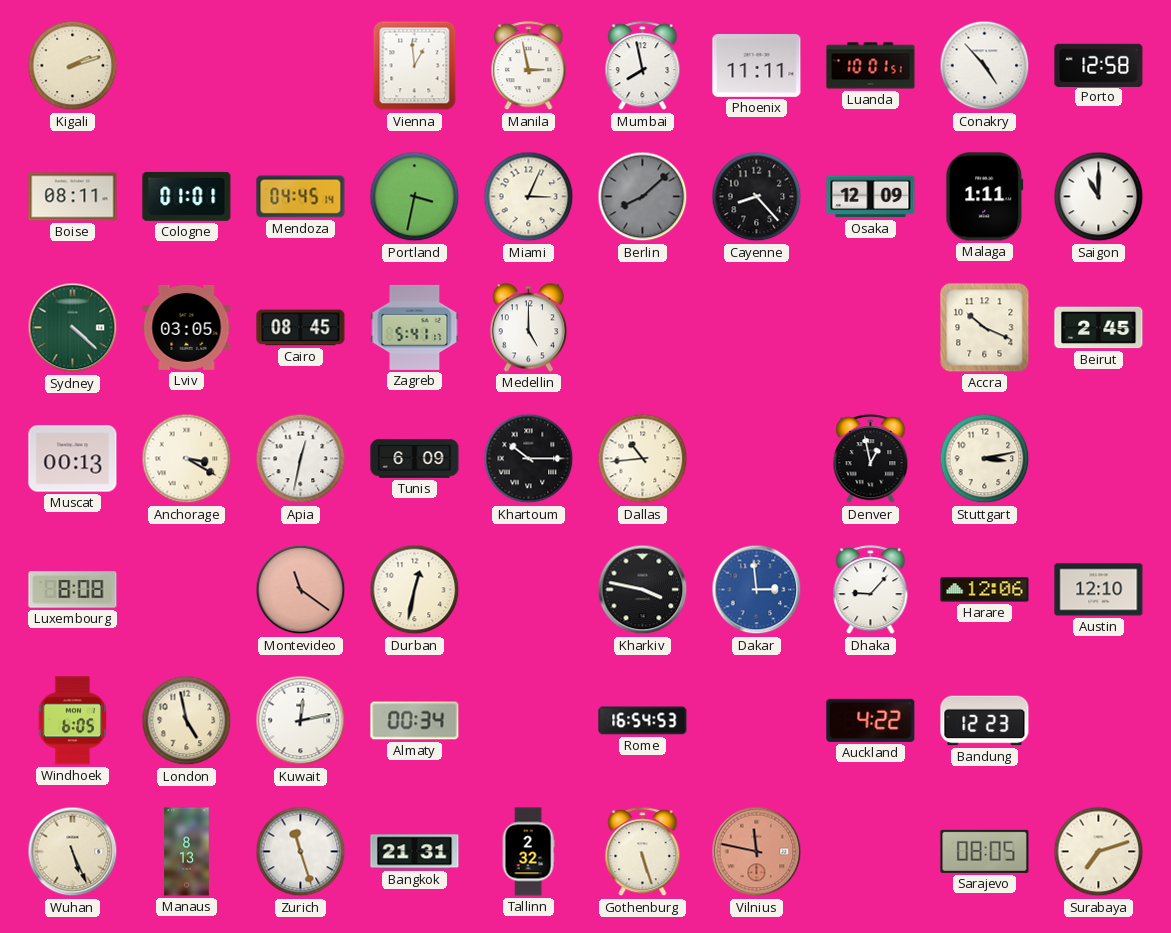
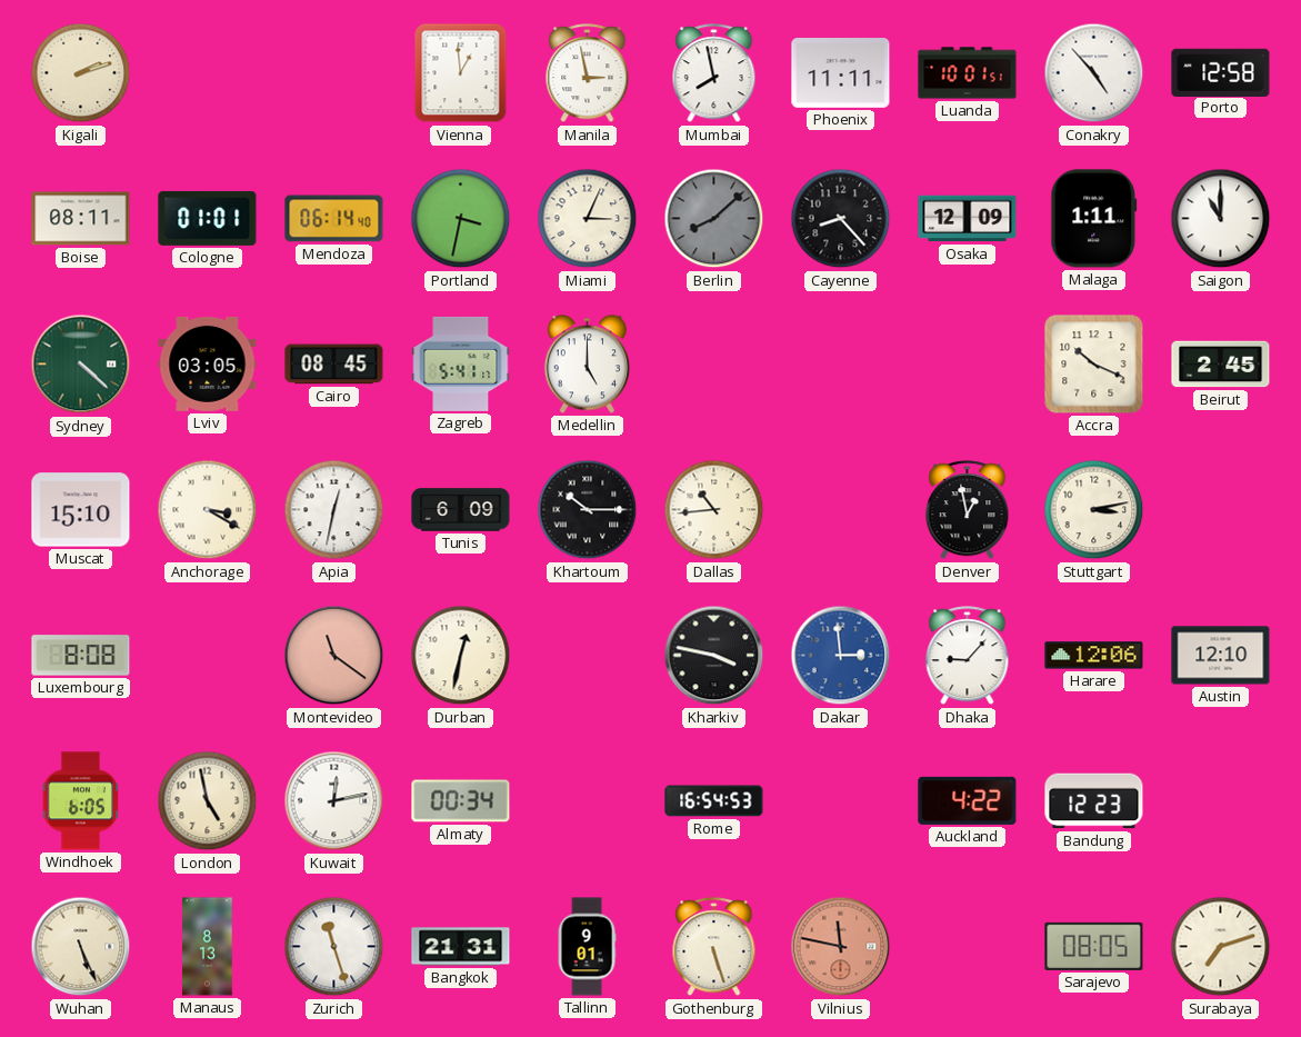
Mendoza: 04:45 -> 06:14
Muscat: 00:13 -> 15:10
Tallinn: 2:32 -> 9:01
